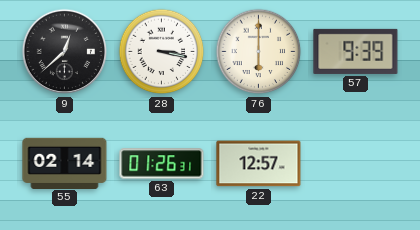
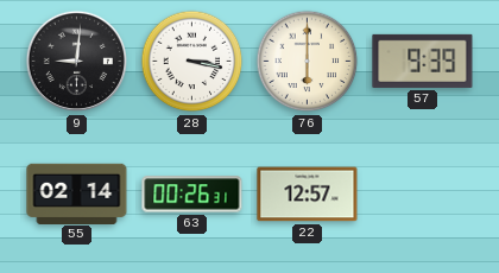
9: 12:38 -> 9:01
63: 01:26 -> 00:26
